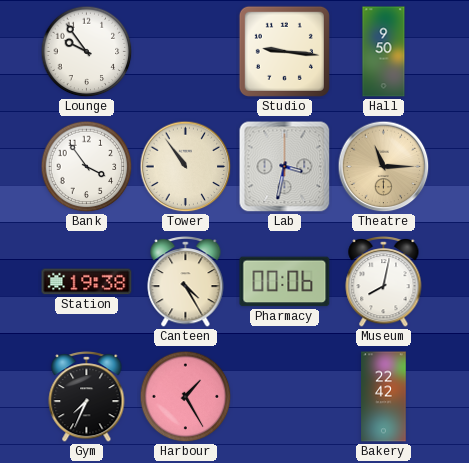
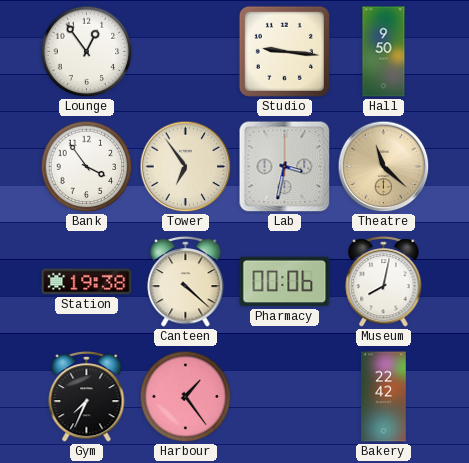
Lounge: 9:54 -> 12:54
Tower: 10:54 -> 6:54
Theatre: 11:15 -> 11:22
Canteen: 4:25 -> 4:22
Harbour: 1:25 -> 1:24
